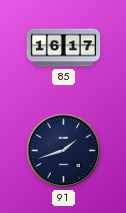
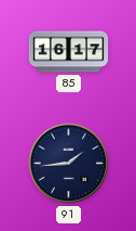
91: 1:42 -> 1:44
